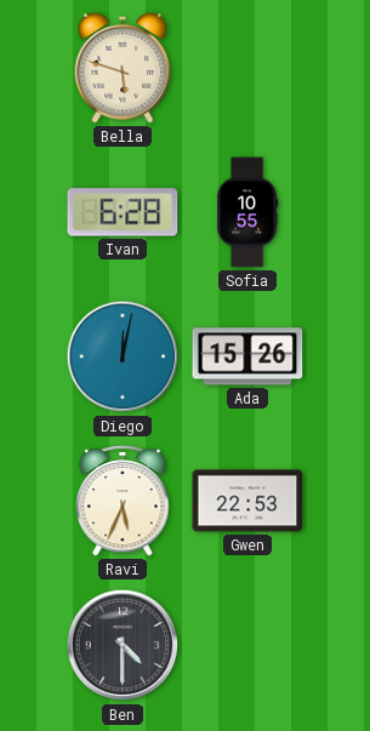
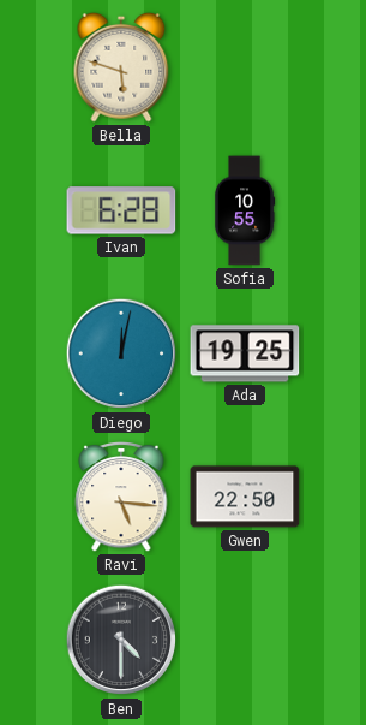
Ada: 15:26 -> 19:25
Ravi: 5:34 -> 5:16
Gwen: 22:53 -> 22:50
